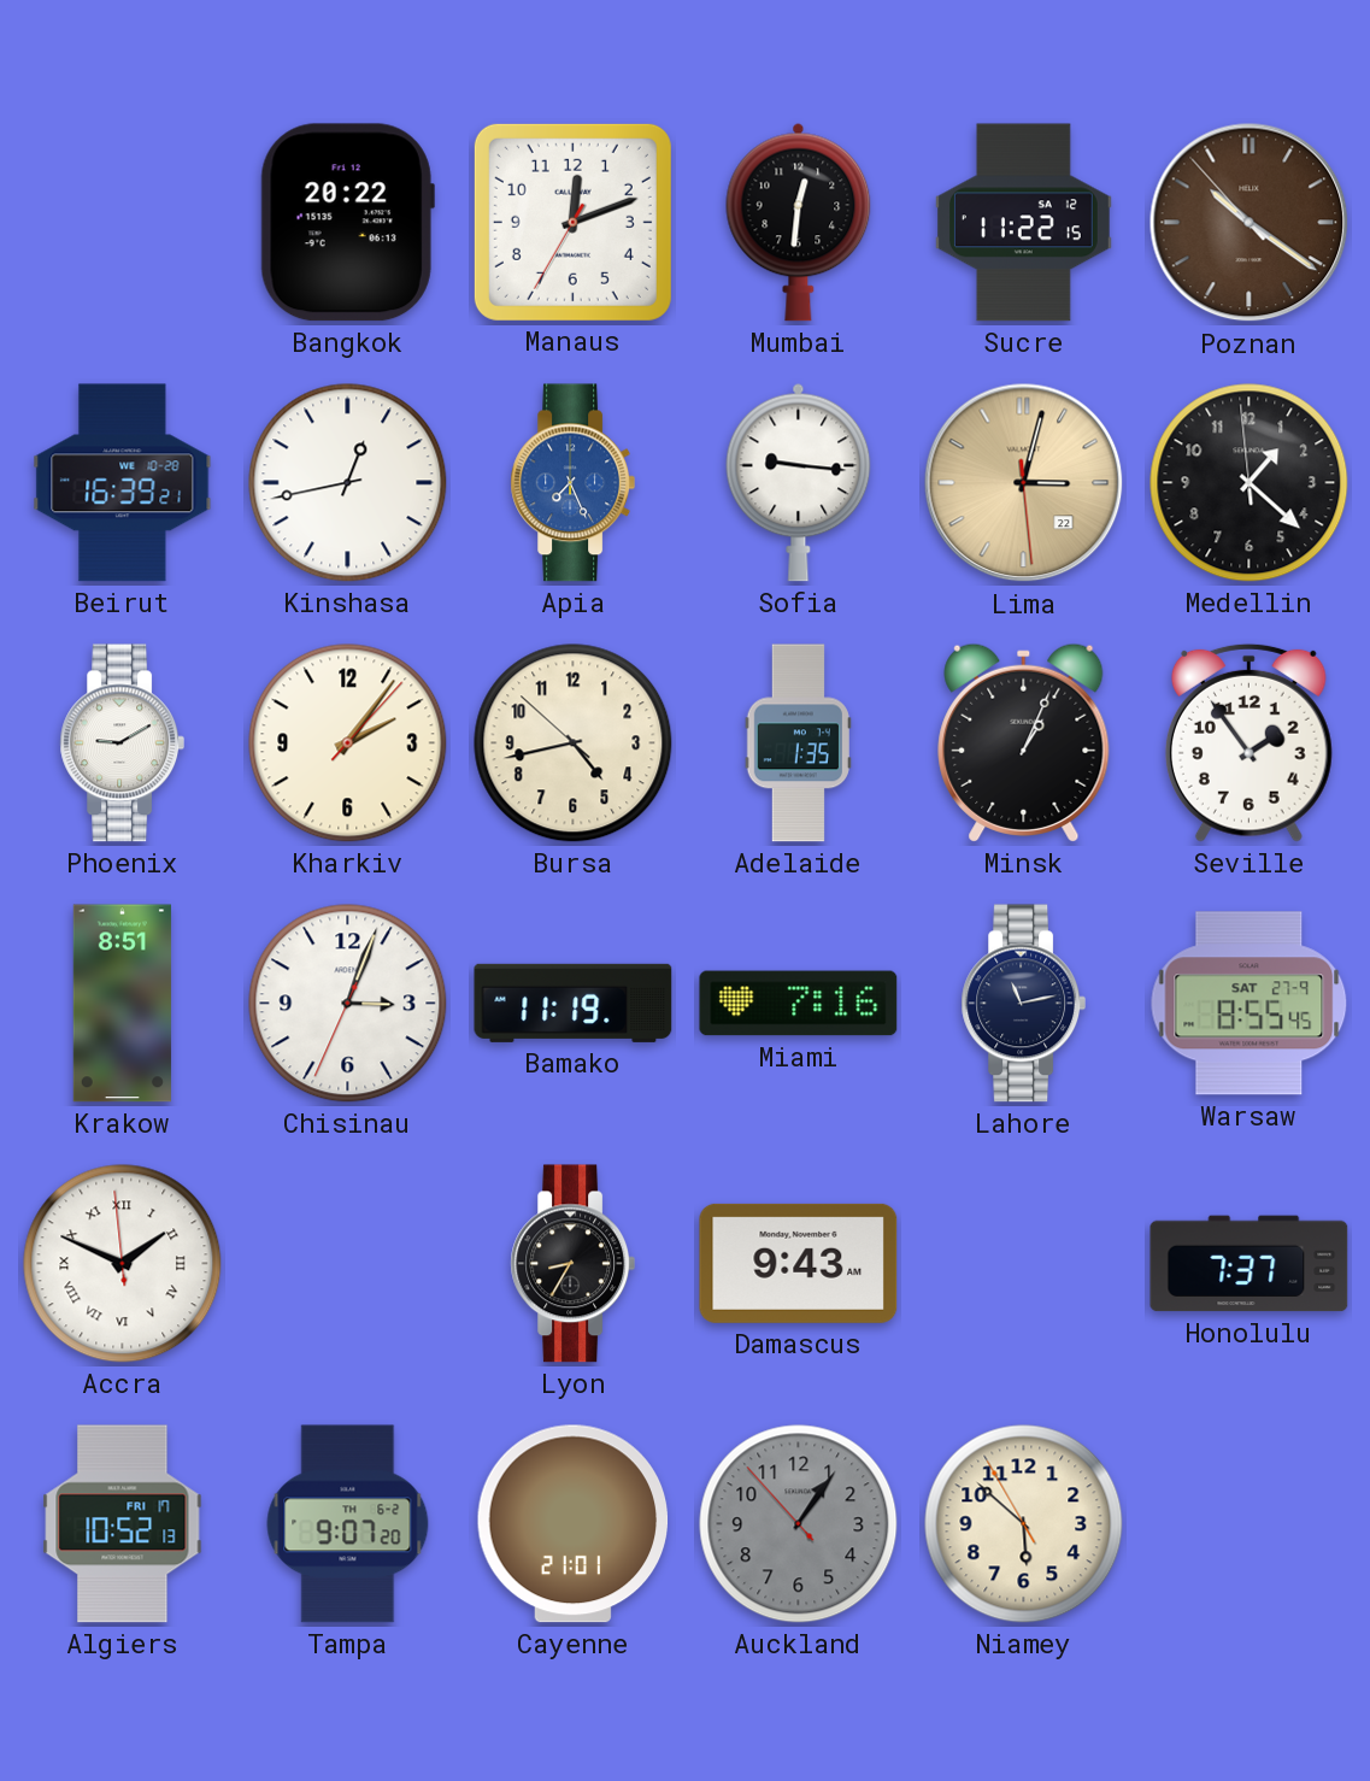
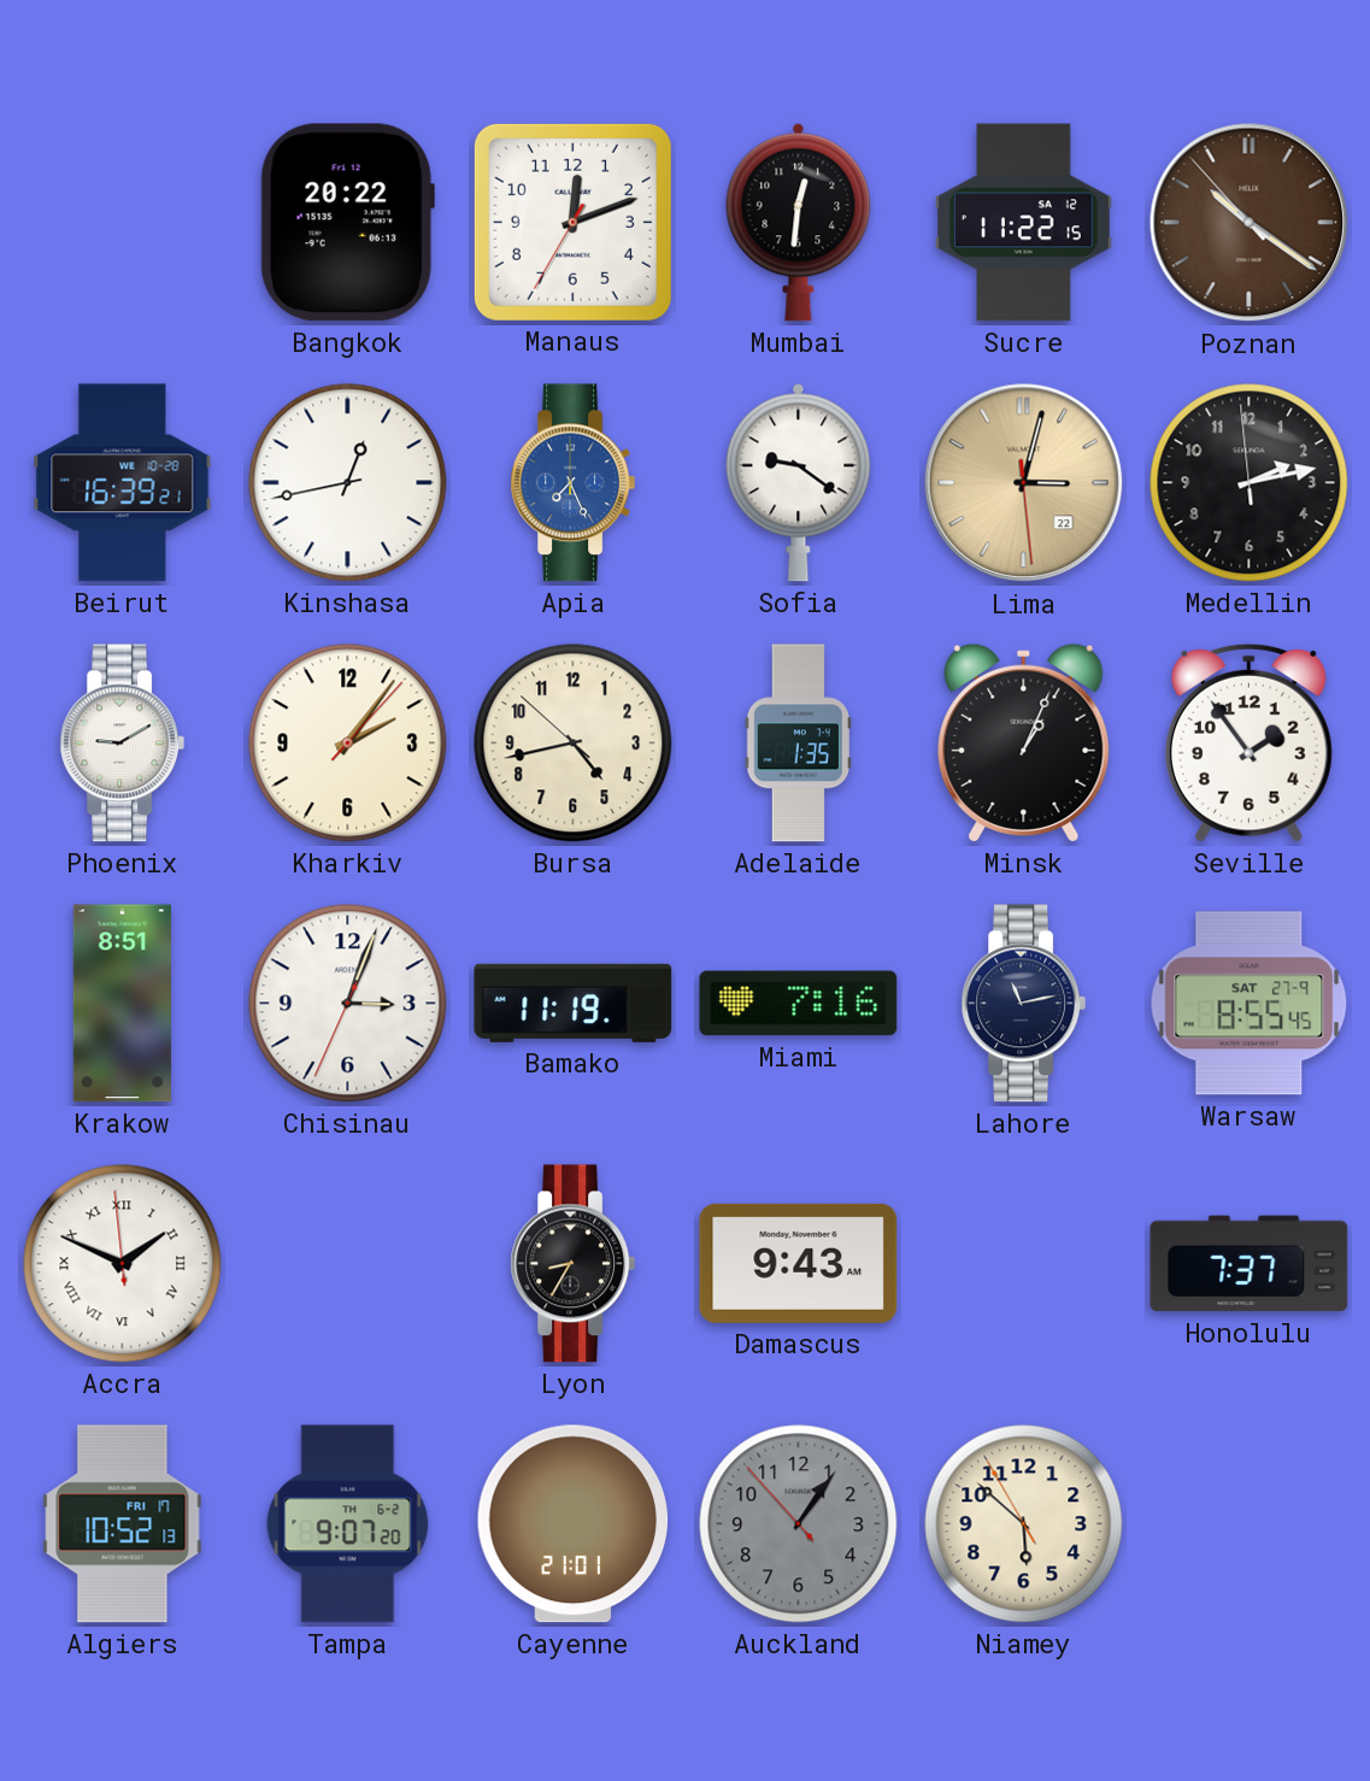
Sofia: 9:16 -> 9:21
Medellin: 1:21 -> 2:12
